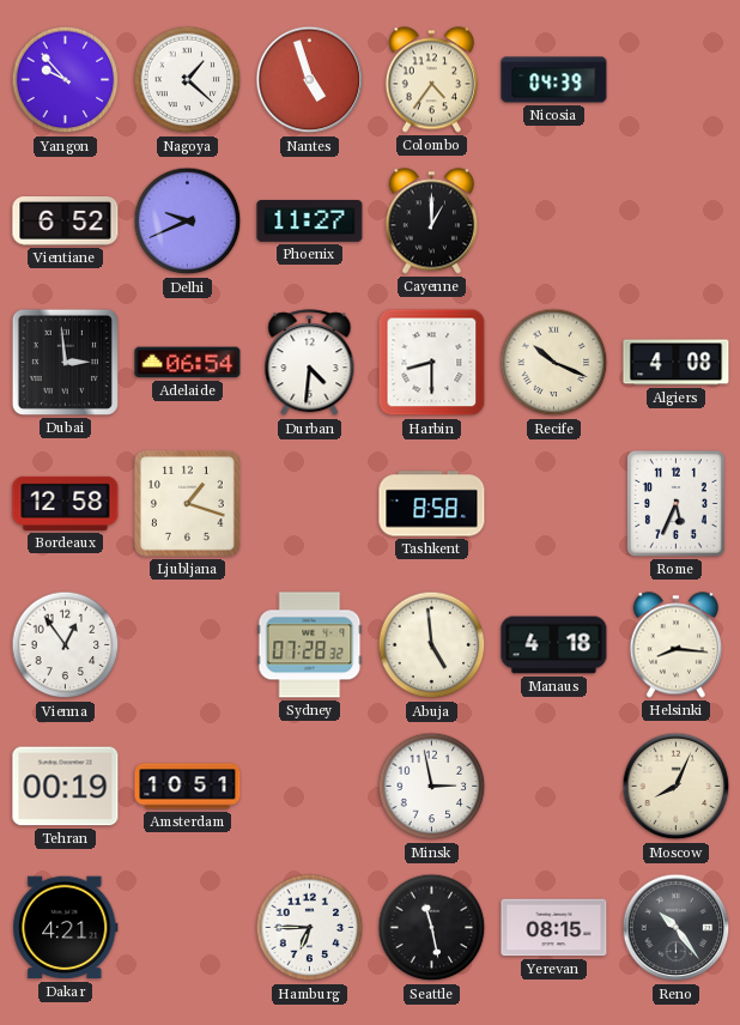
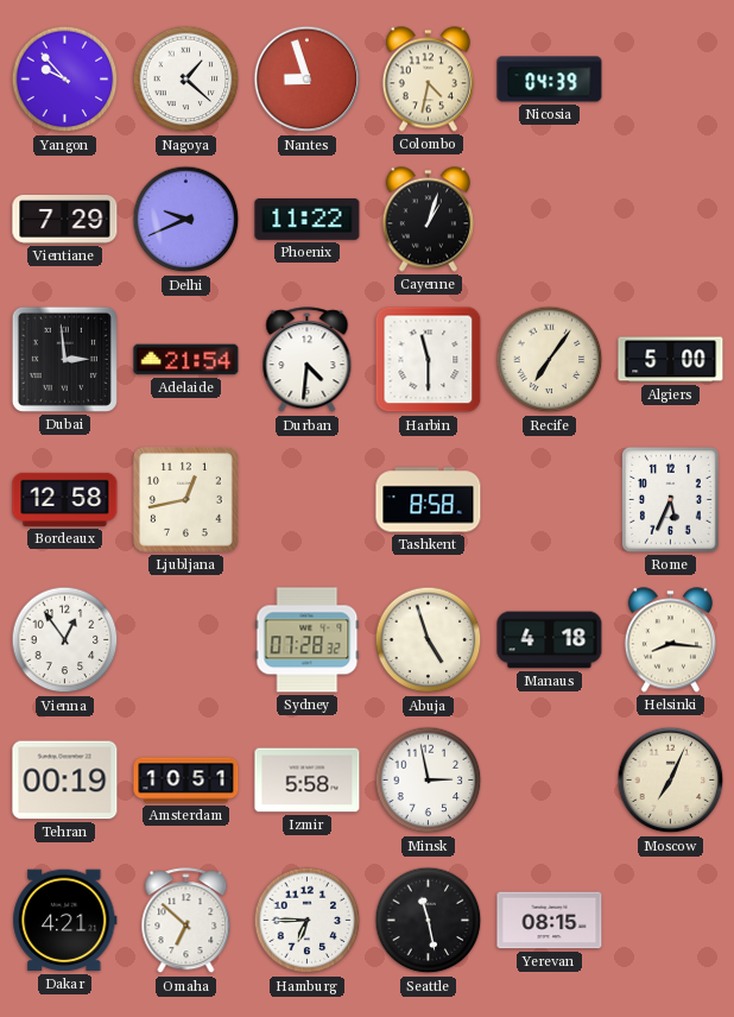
Nantes: 4:57 -> 8:57
Colombo: 4:36 -> 4:32
Vientiane: 6:52 -> 7:29
Phoenix: 11:27 -> 11:22
Cayenne: 1:00 -> 1:03
Adelaide: 06:54 -> 21:54
Harbin: 8:30 -> 11:30
Recife: 10:19 -> 7:06
Algiers: 4:08 -> 5:00
Ljubljana: 1:18 -> 12:43
Abuja: 4:59 -> 4:57
Izmir: none -> 5:58
Moscow: 8:04 -> 7:04
Omaha: none -> 6:52
Reno: 10:24 -> none
